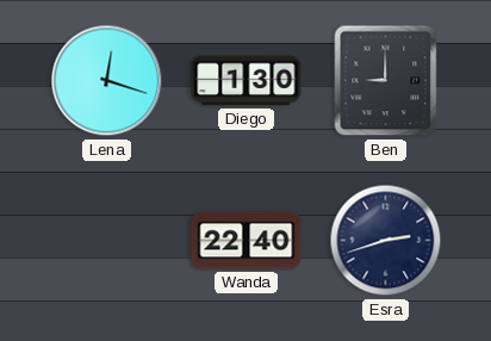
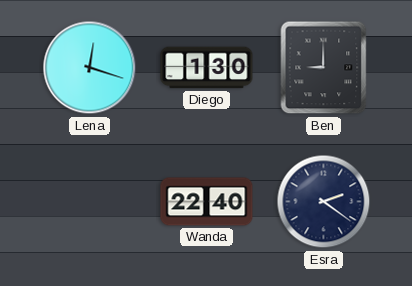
Esra: 2:42 -> 2:21
